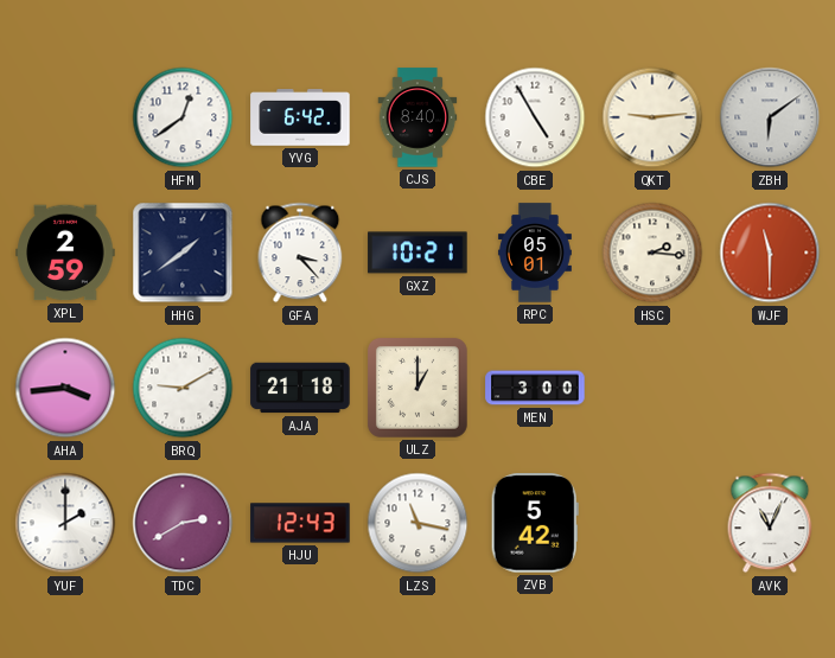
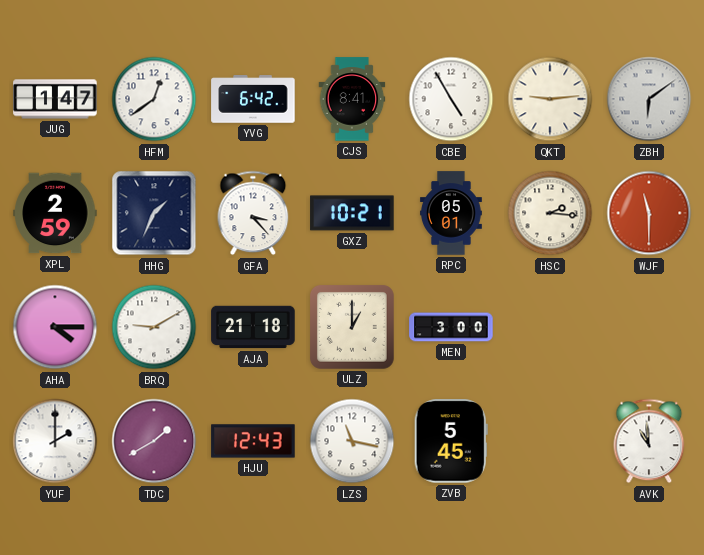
JUG: none -> 1:47
CJS: 8:40 -> 8:41
HHG: 1:39 -> 1:34
AHA: 3:44 -> 4:15
TDC: 2:40 -> 1:40
ZVB: 5:42 -> 5:45
AVK: 11:04 -> 10:59
